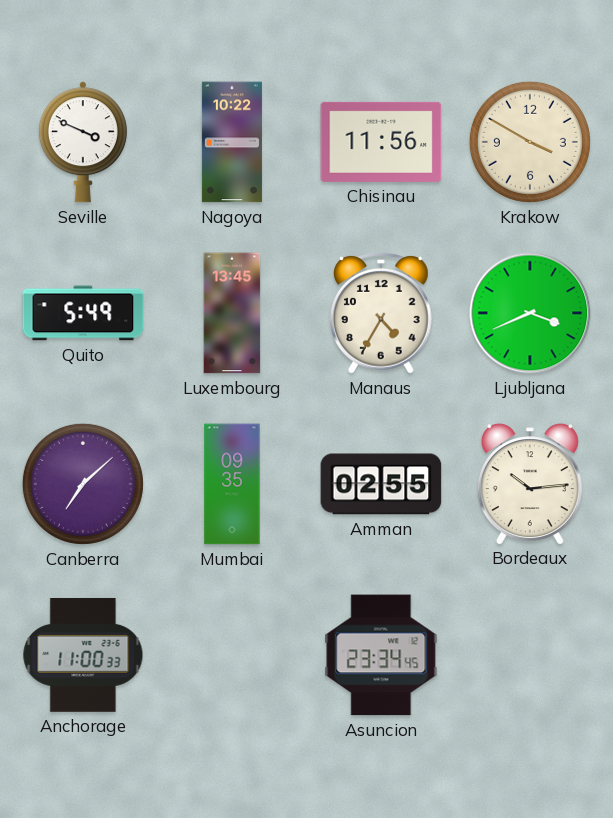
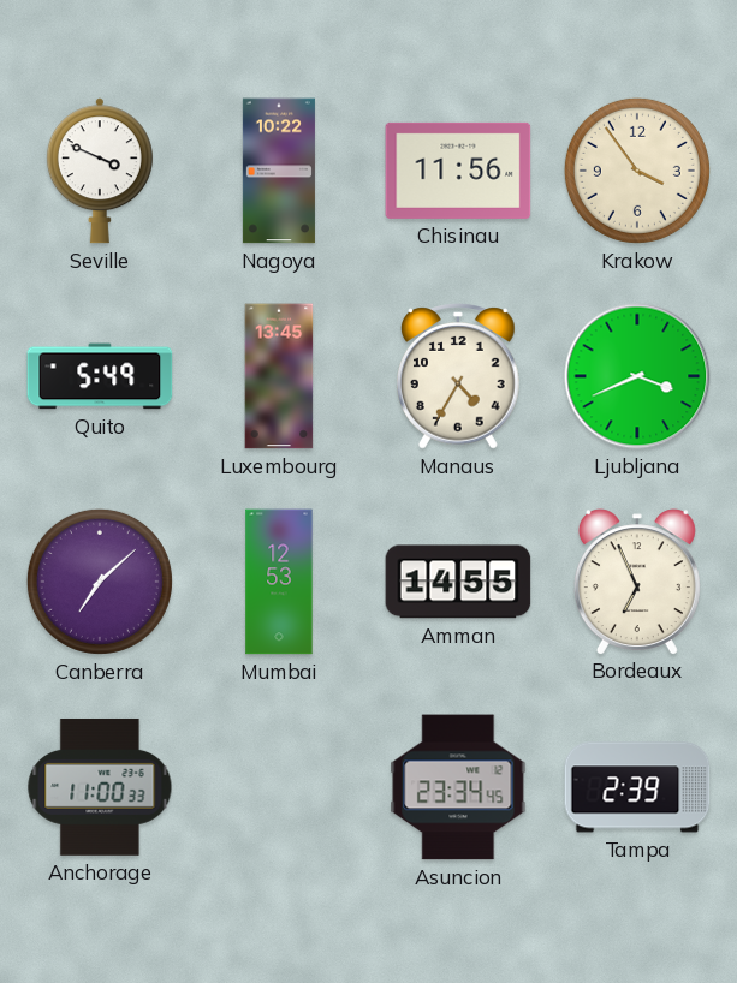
Krakow: 3:50 -> 3:54
Mumbai: 09:35 -> 12:53
Amman: 02:55 -> 14:55
Bordeaux: 10:14 -> 6:56
Tampa: none -> 2:39
